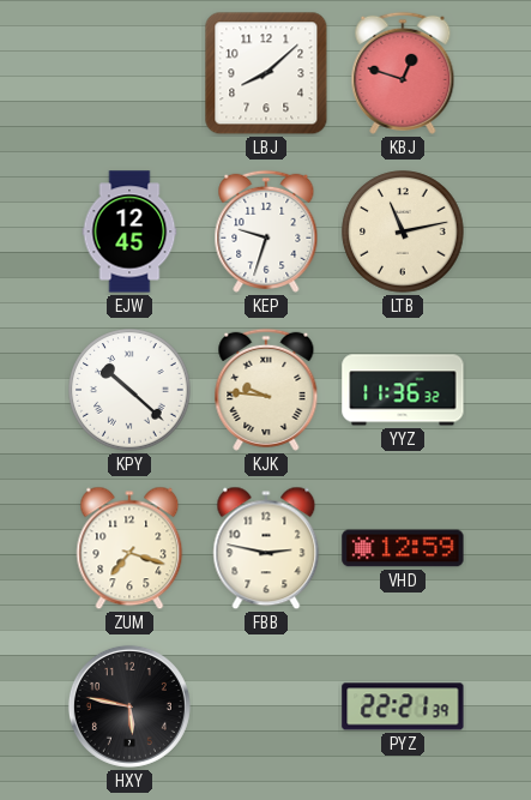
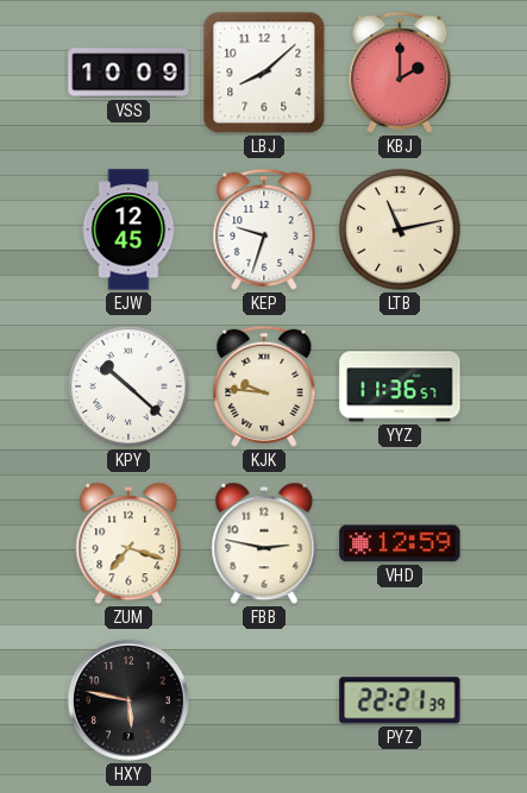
VSS: none -> 10:09
KBJ: 12:48 -> 2:00
YYZ: 11:36:32 -> 11:36:57
